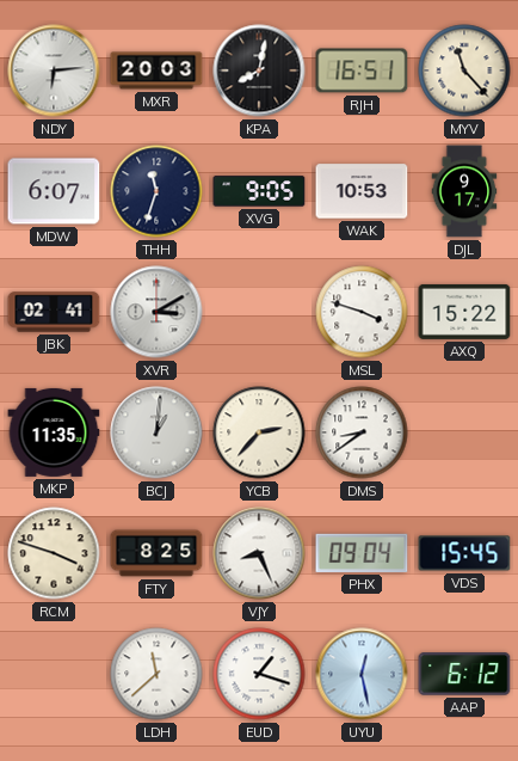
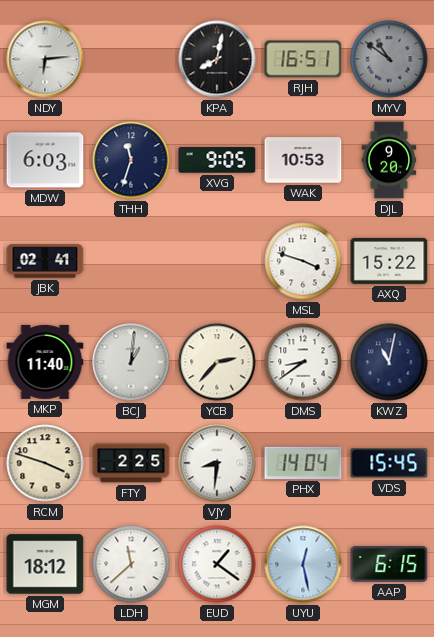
MXR: 20:03 -> none
MYV: 11:23 -> 10:51
MYV dial: cream -> grey
MDW: 6:07 -> 6:03
DJL: 9:17 -> 9:20
XVR: 3:10 -> none
MKP: 11:35 -> 11:40
KWZ: none -> 11:02
FTY: 8:25 -> 2:25
VJY: 8:26 -> 8:31
PHX: 09:04 -> 14:04
MGM: none -> 18:12
EUD: 1:18 -> 1:21
AAP: 6:12 -> 6:15
